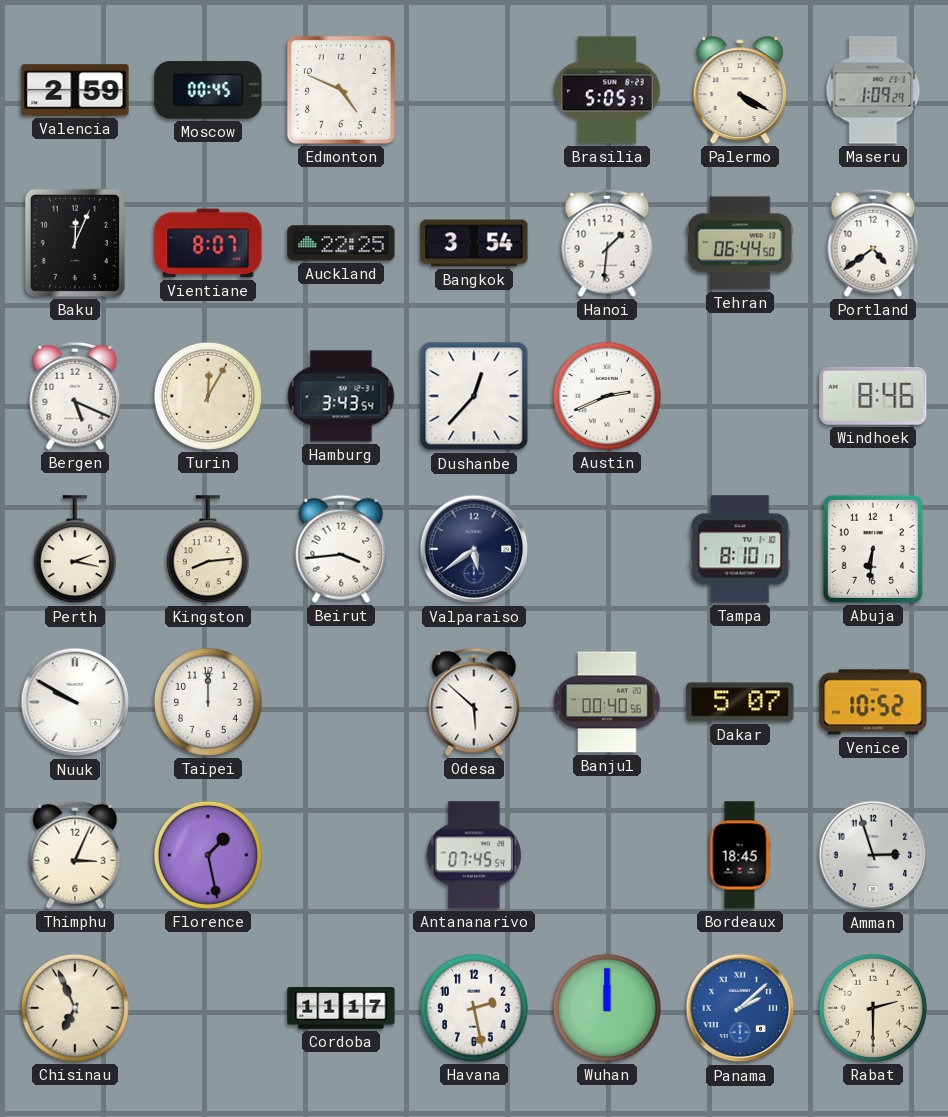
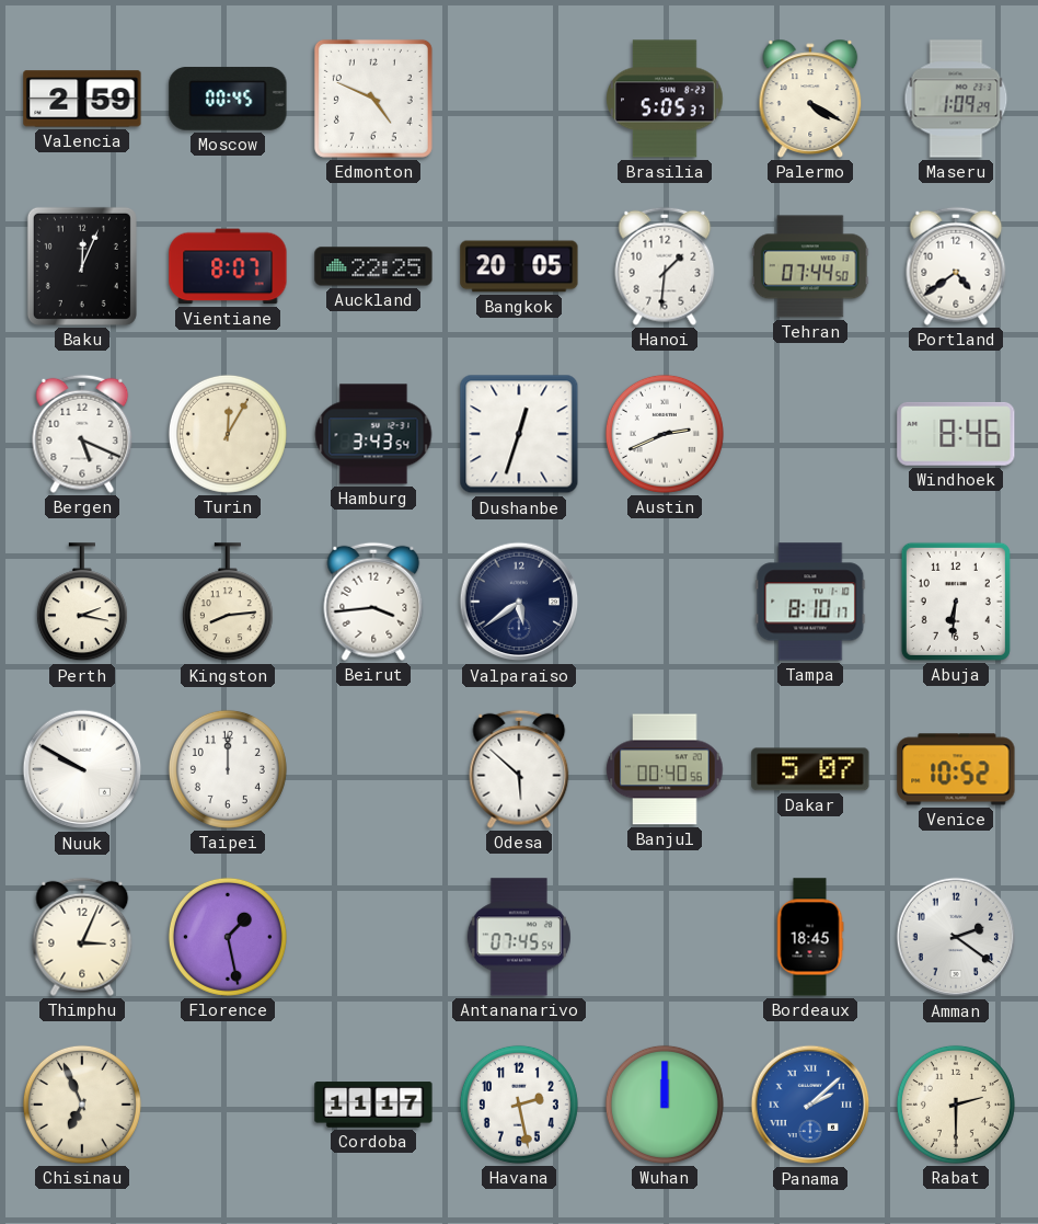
Bangkok: 3:54 -> 20:05
Tehran: 06:44 -> 07:44
Dushanbe: 12:37 -> 12:33
Amman: 2:57 -> 2:21
